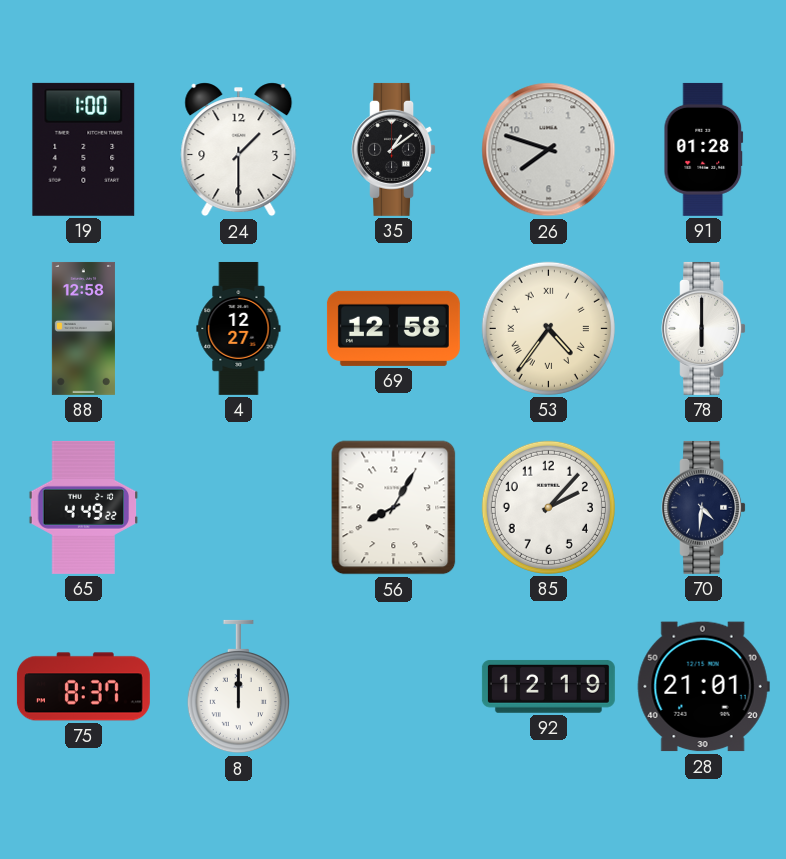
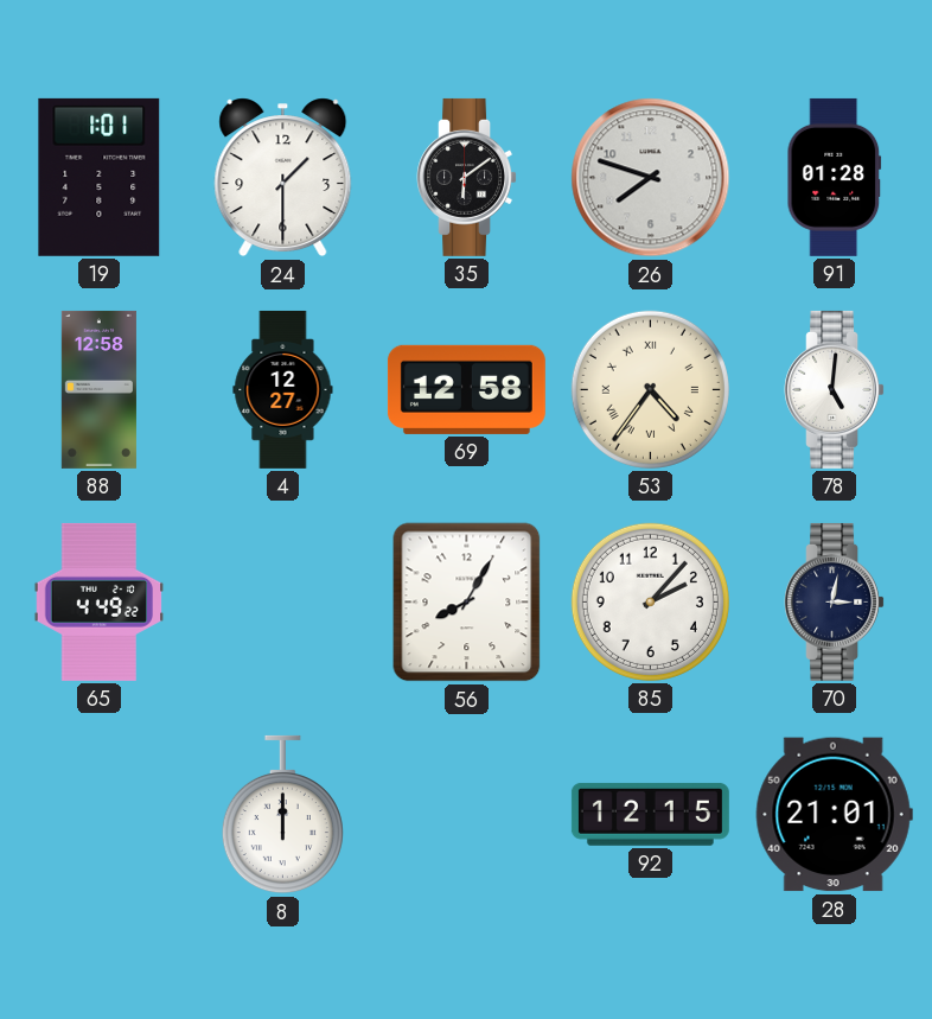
19: 1:00 -> 1:01
35: 1:09 -> 6:09
78: 6:00 -> 5:01
70: 4:31 -> 3:02
75: 8:37 -> none
92: 12:19 -> 12:15
